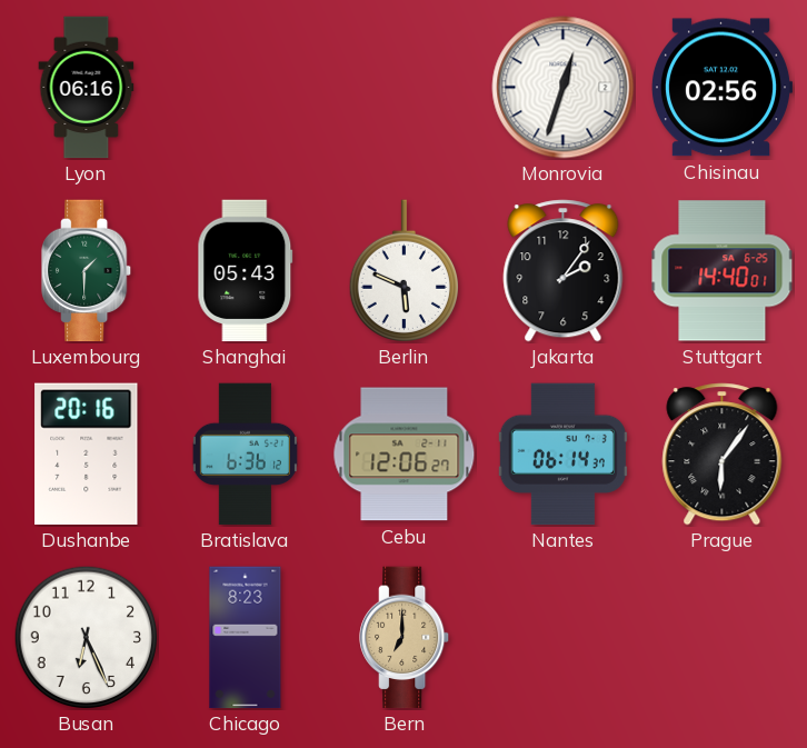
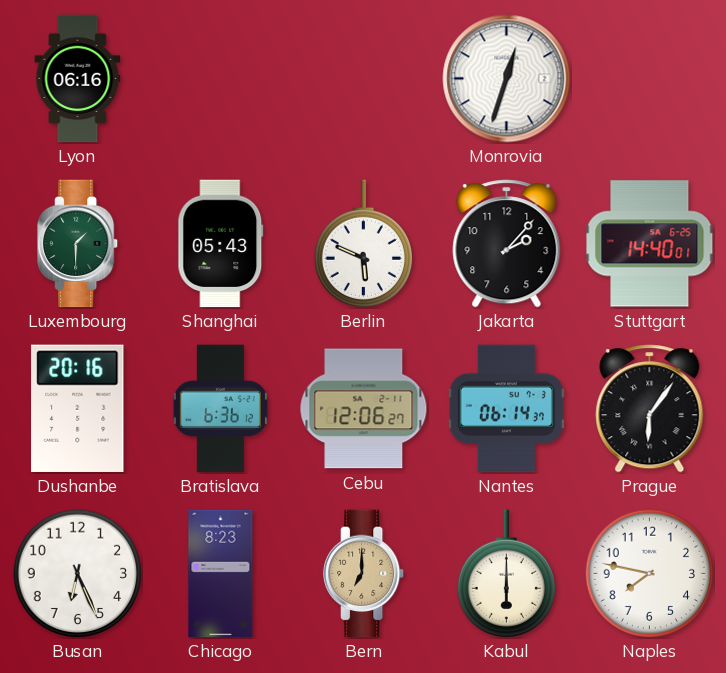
Chisinau: 02:56 -> none
Jakarta: 2:06 -> 2:07
Kabul: none -> 6:00
Naples: none -> 7:47
